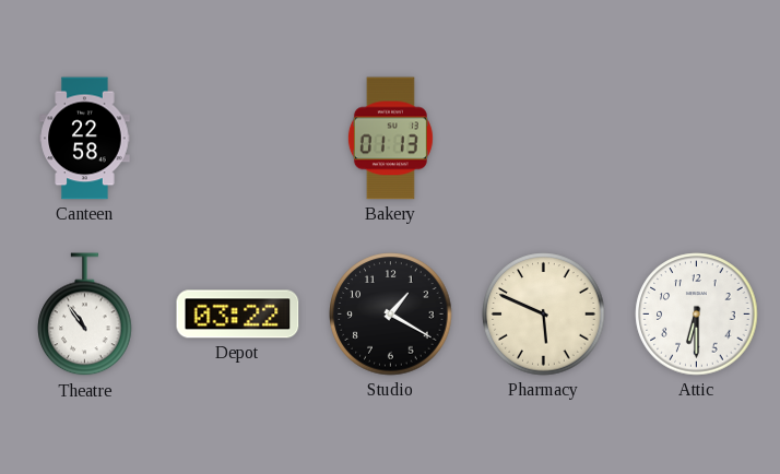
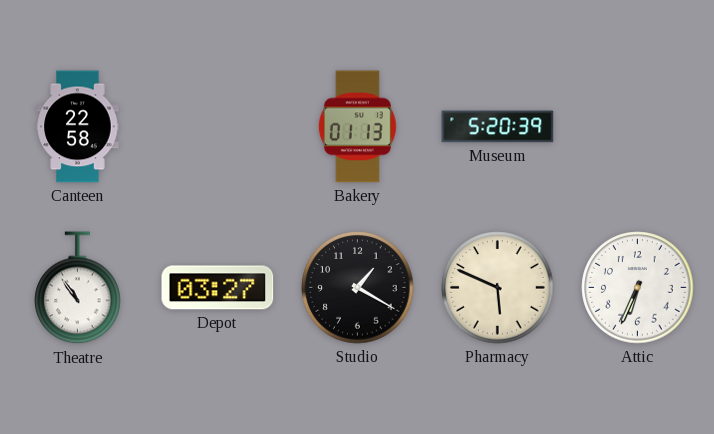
Museum: none -> 5:20
Depot: 03:22 -> 03:27
Attic: 6:30 -> 6:34
